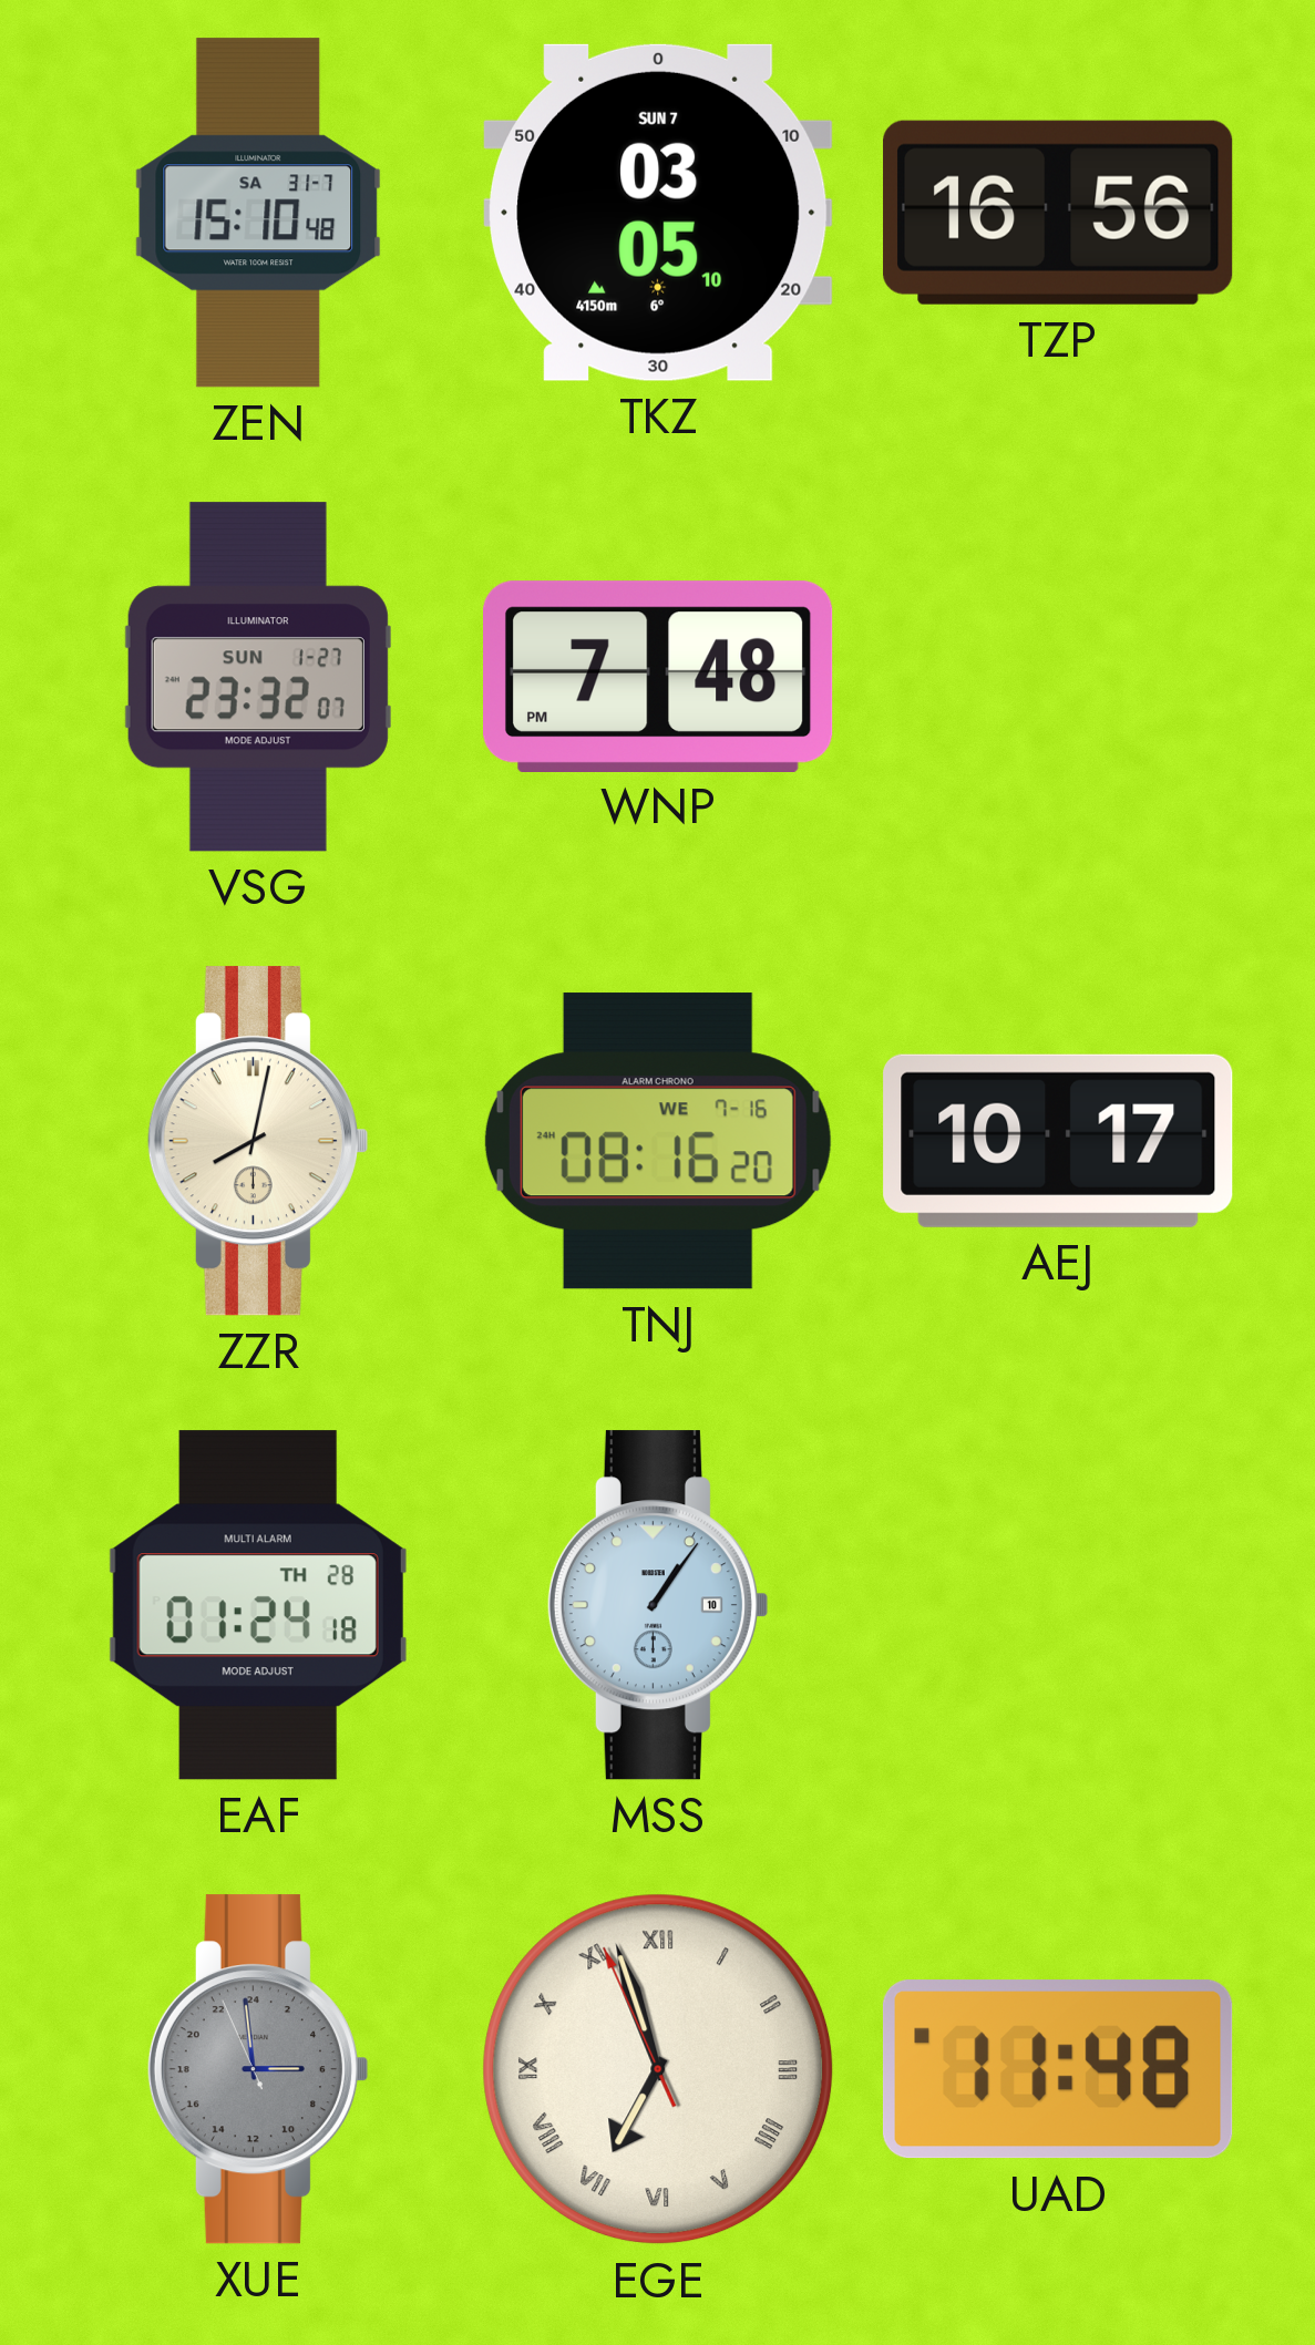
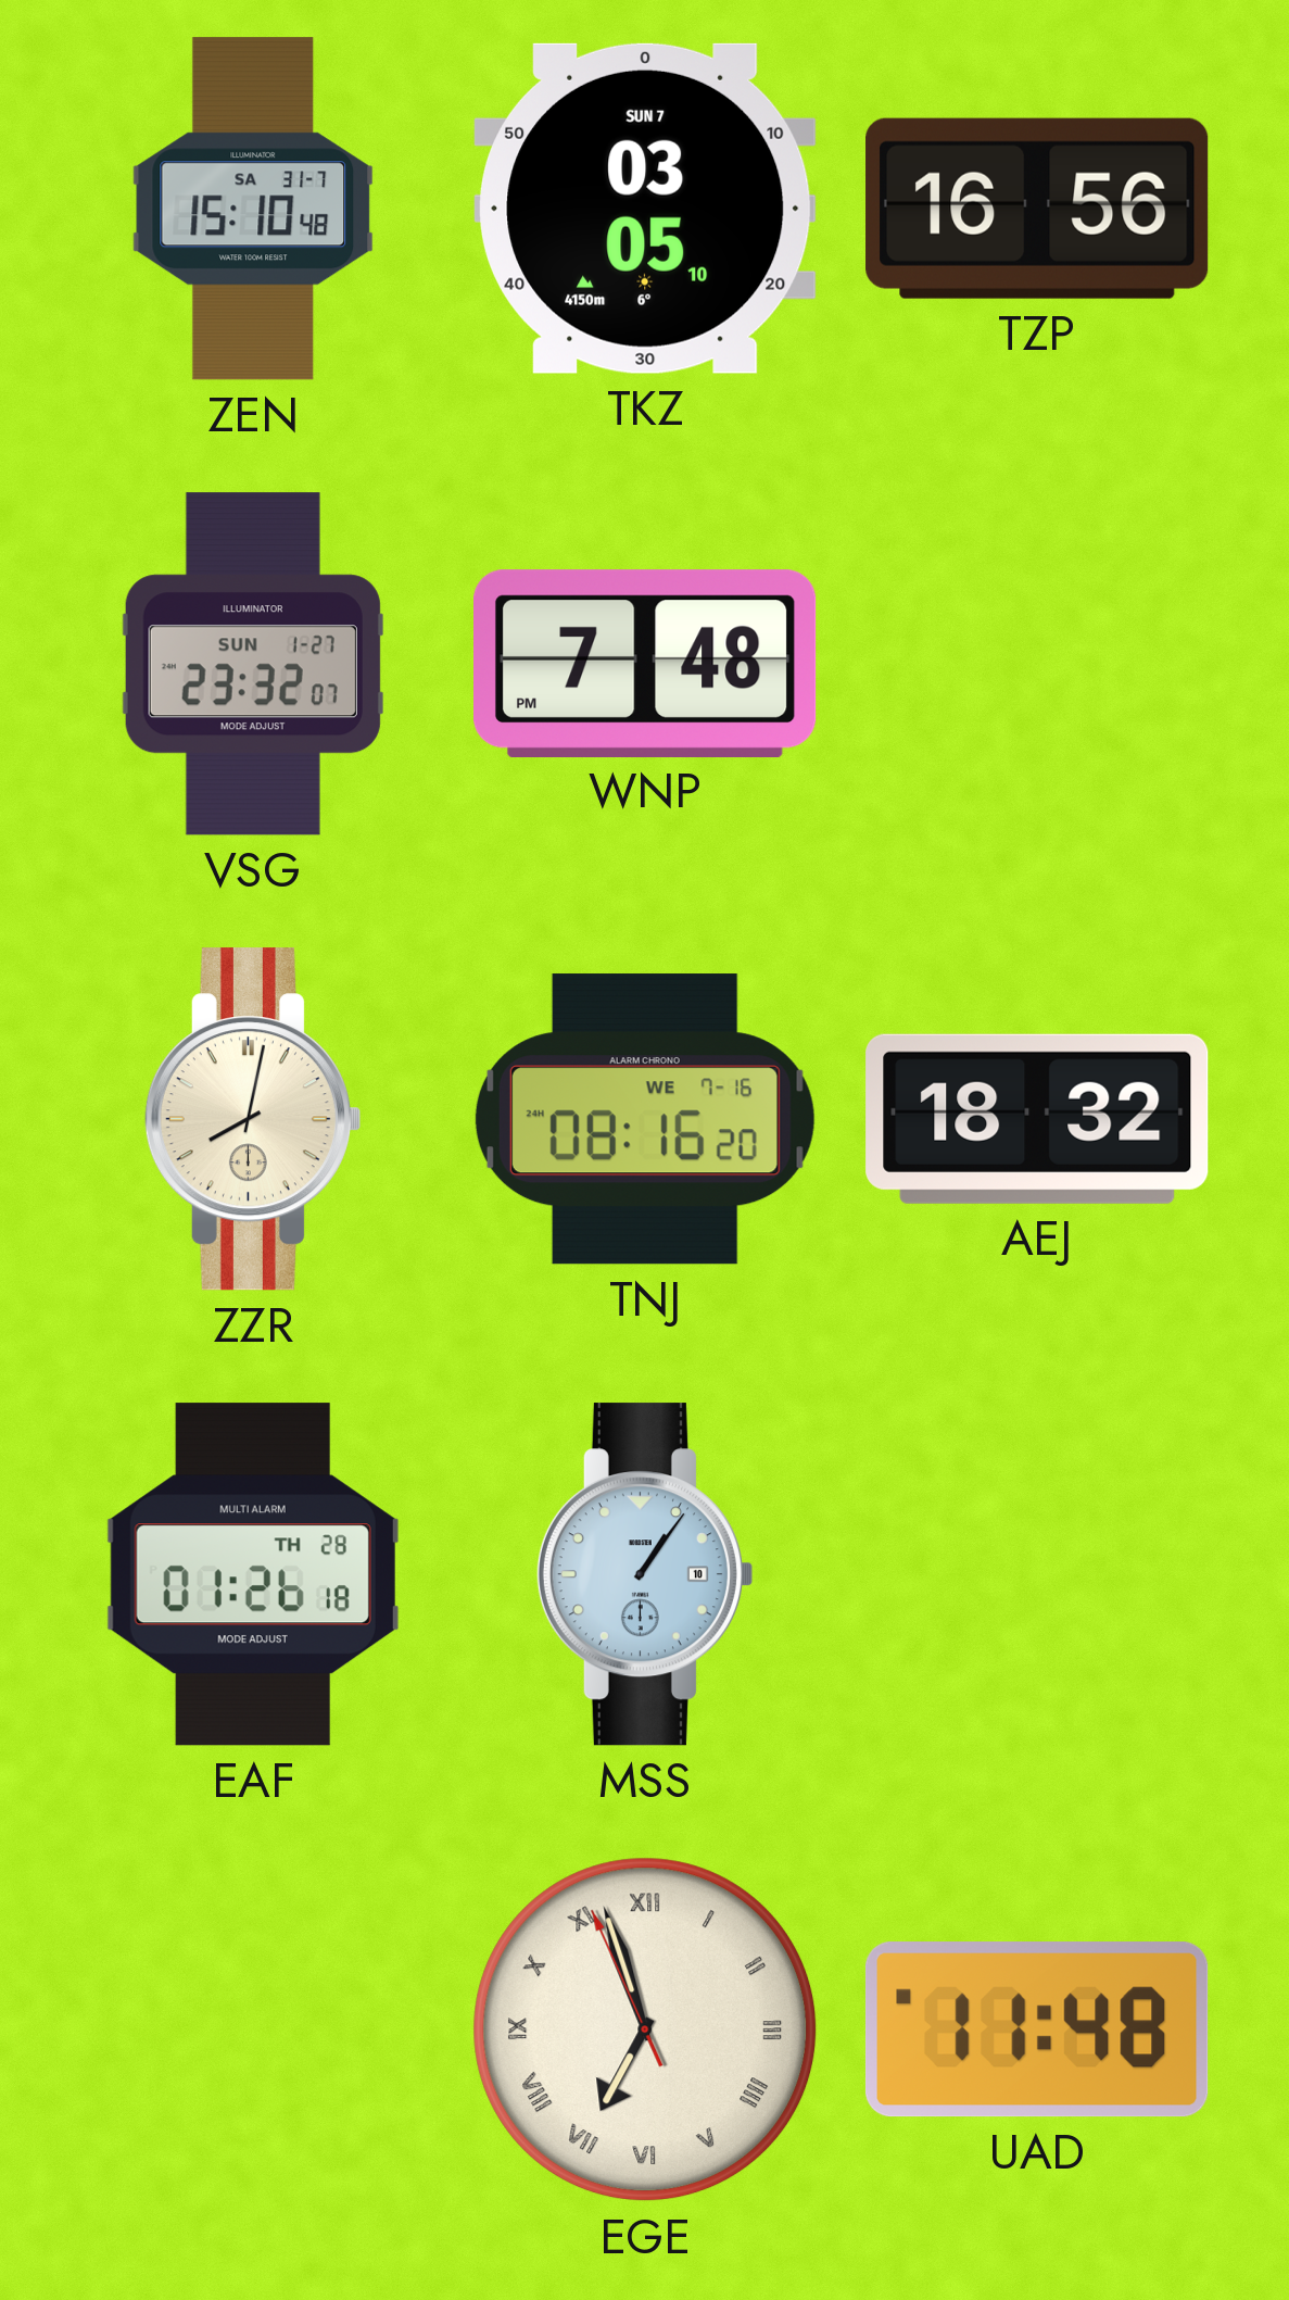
AEJ: 10:17 -> 18:32
EAF: 01:24 -> 01:26
XUE: 5:58 -> none
